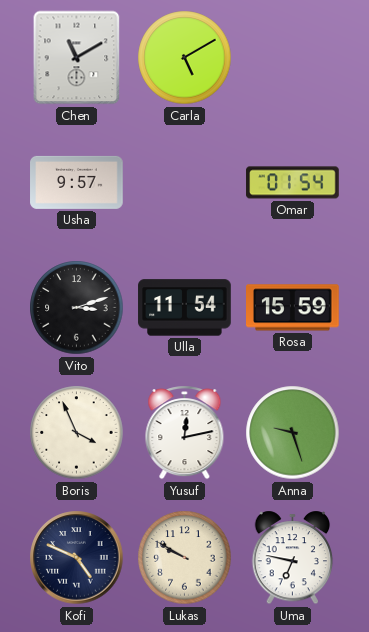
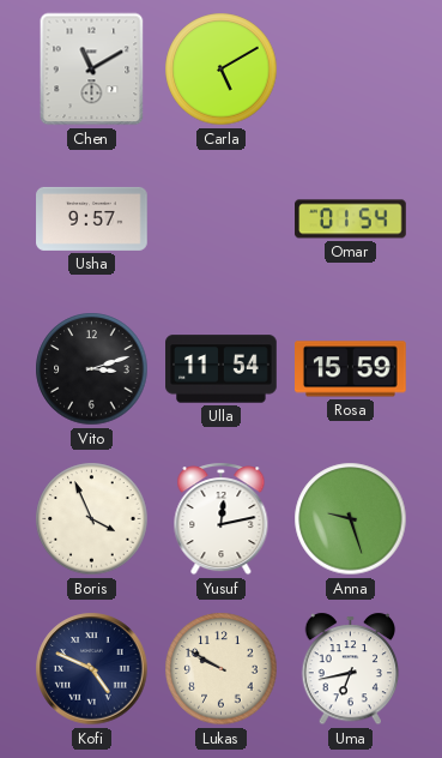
Uma: 6:47 -> 6:43
